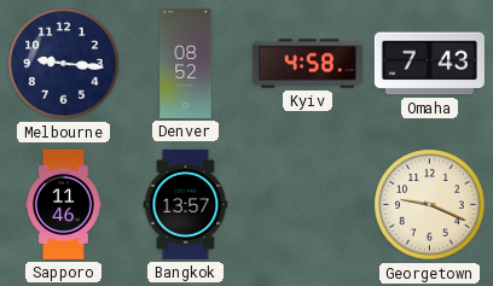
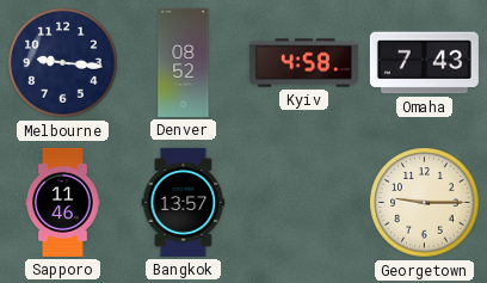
Georgetown: 9:19 -> 9:15
